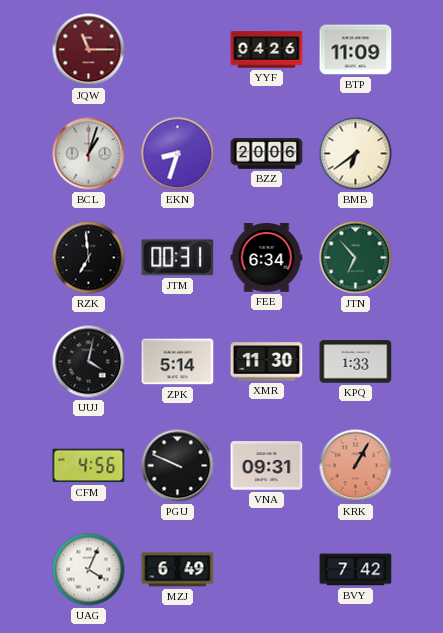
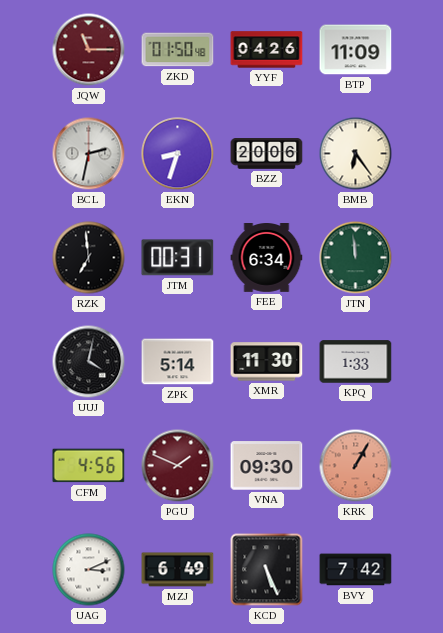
ZKD: none -> 01:50
BCL: 1:03 -> 2:32
BMB: 6:39 -> 6:24
JTN: 6:53 -> 11:59
PGU: 9:49 -> 1:49
PGU dial: black -> burgundy
VNA: 09:31 -> 09:30
UAG: 4:04 -> 3:11
KCD: none -> 5:26
